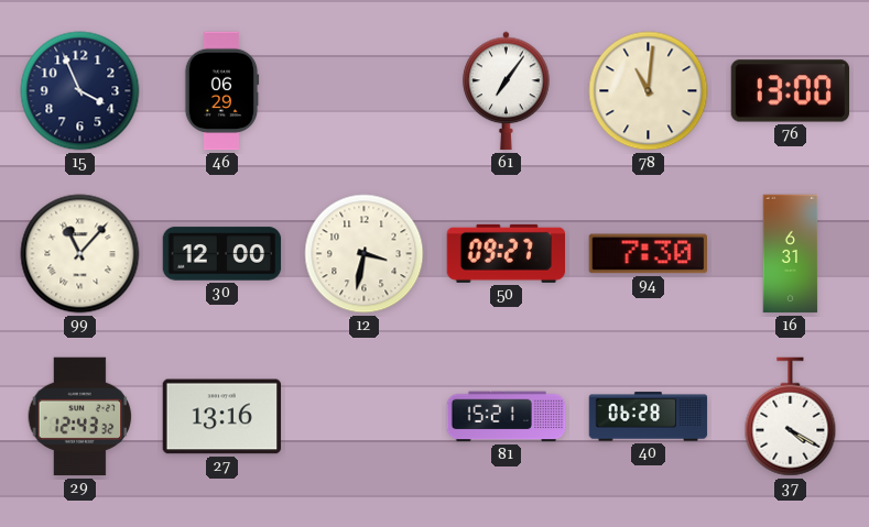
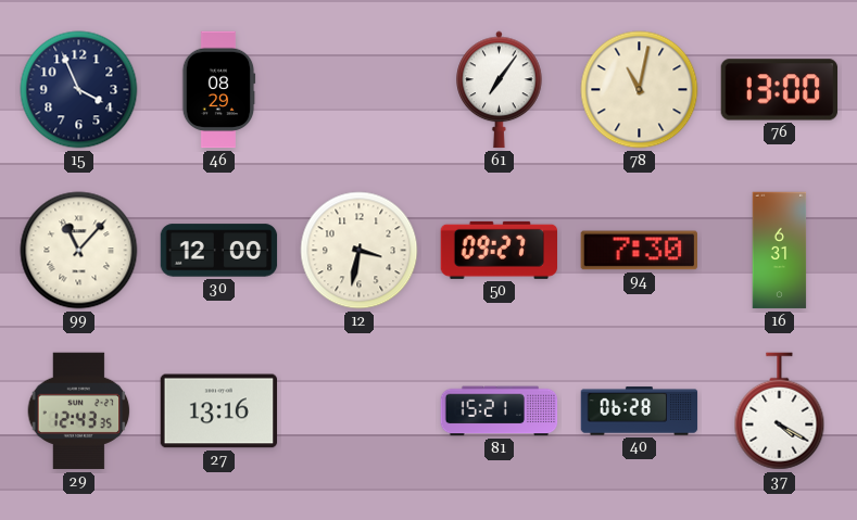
46: 06:29 -> 08:29
78: 11:01 -> 11:02
29: 12:43:32 -> 12:43:35
